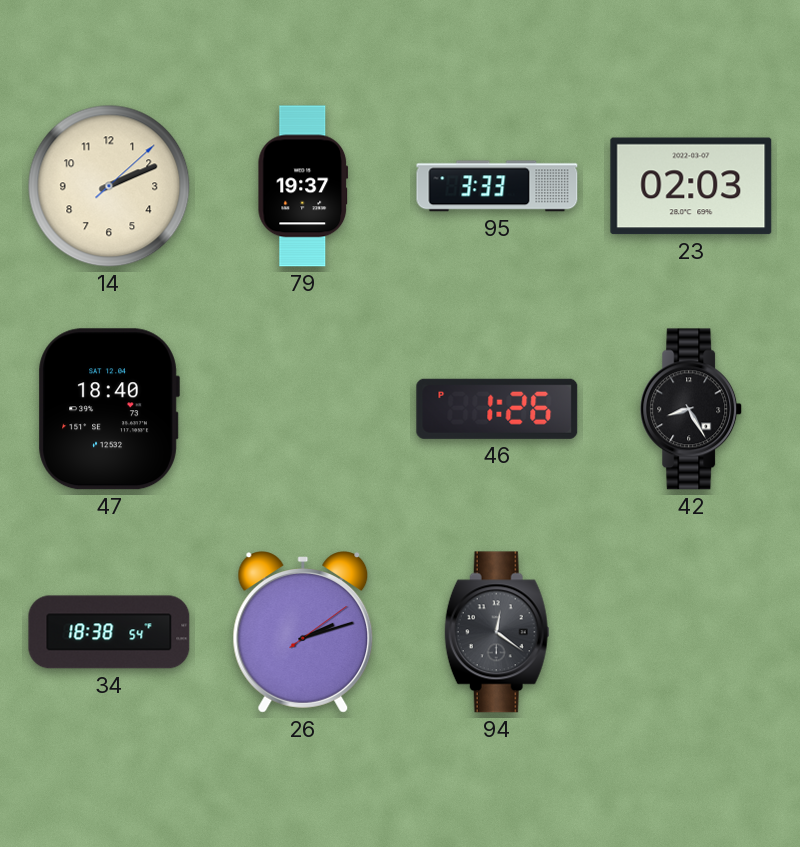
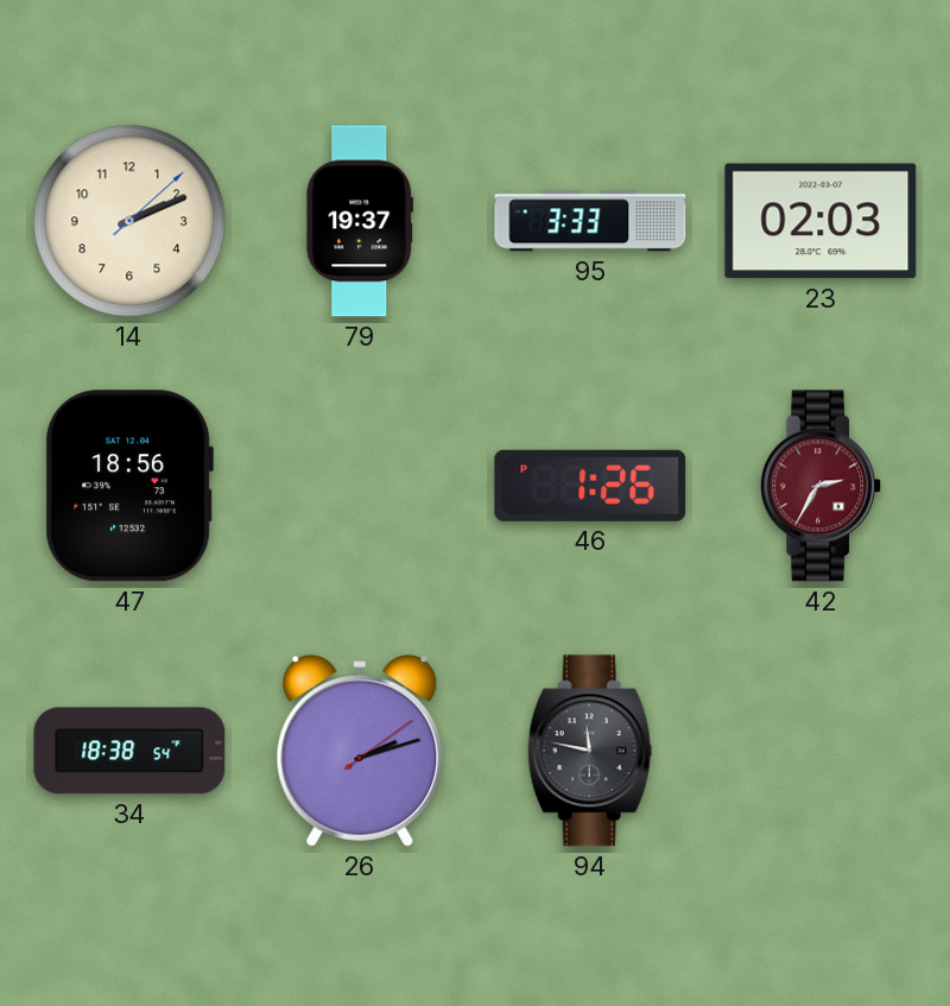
47: 18:40 -> 18:56
42: 8:25 -> 2:35
42 dial: black -> burgundy
94: 12:21 -> 11:47
